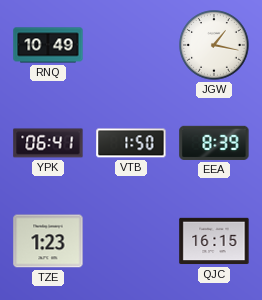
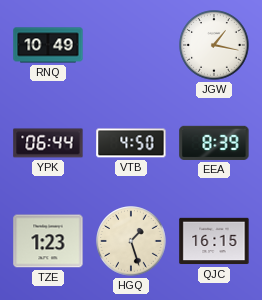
YPK: 06:41 -> 06:44
VTB: 1:50 -> 4:50
HGQ: none -> 1:27
